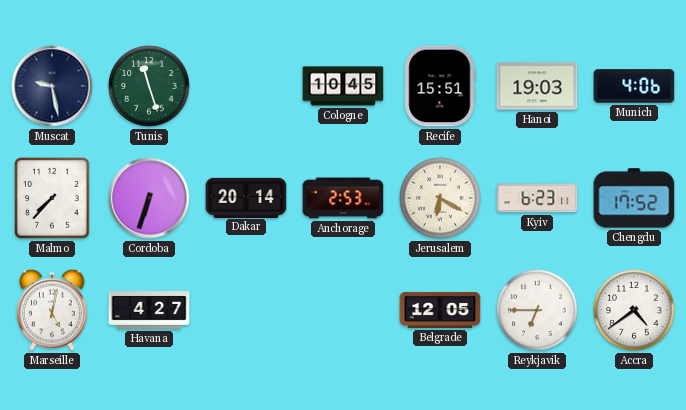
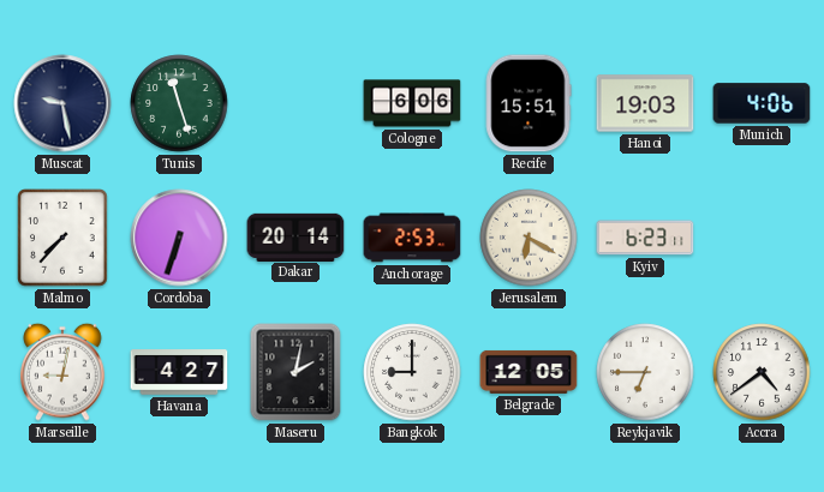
Cologne: 10:45 -> 6:06
Chengdu: 17:52 -> none
Marseille: 5:02 -> 9:02
Maseru: none -> 2:02
Bangkok: none -> 9:00
